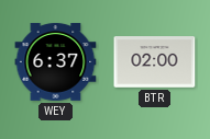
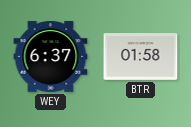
BTR: 02:00 -> 01:58
